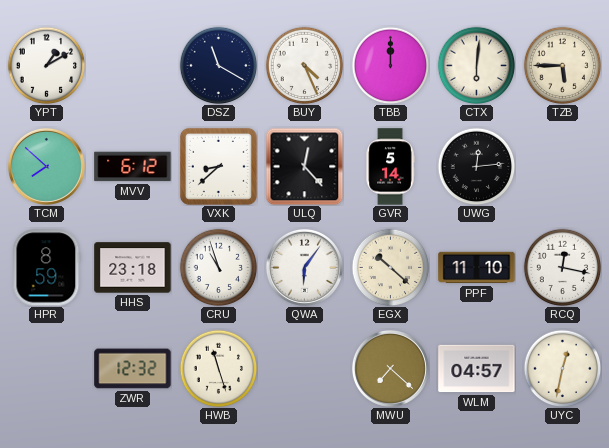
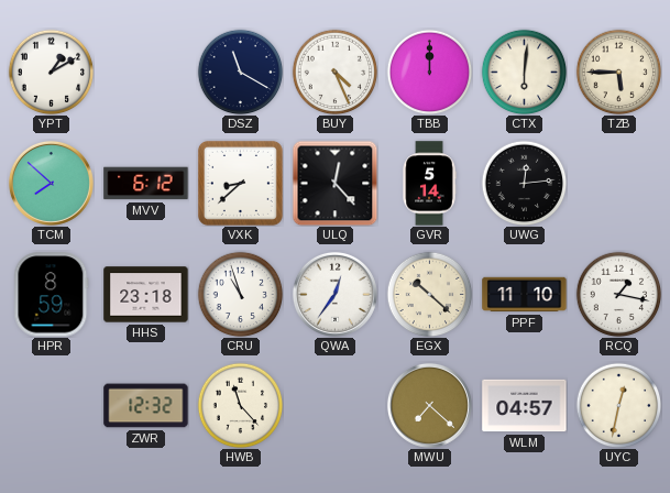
QWA: 6:06 -> 12:36
RCQ: 12:17 -> 1:17
HWB: 11:27 -> 11:23
